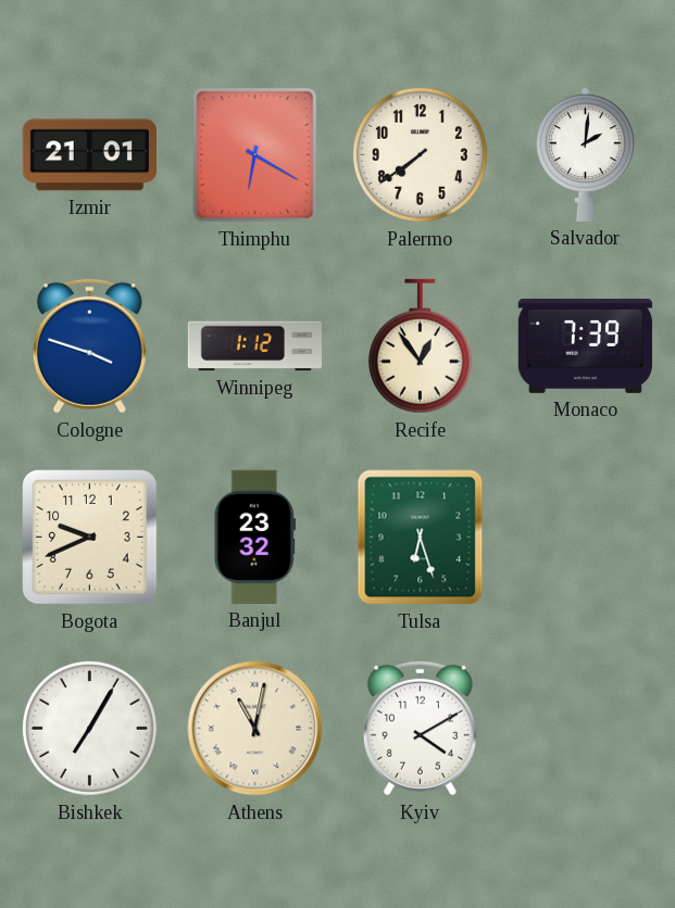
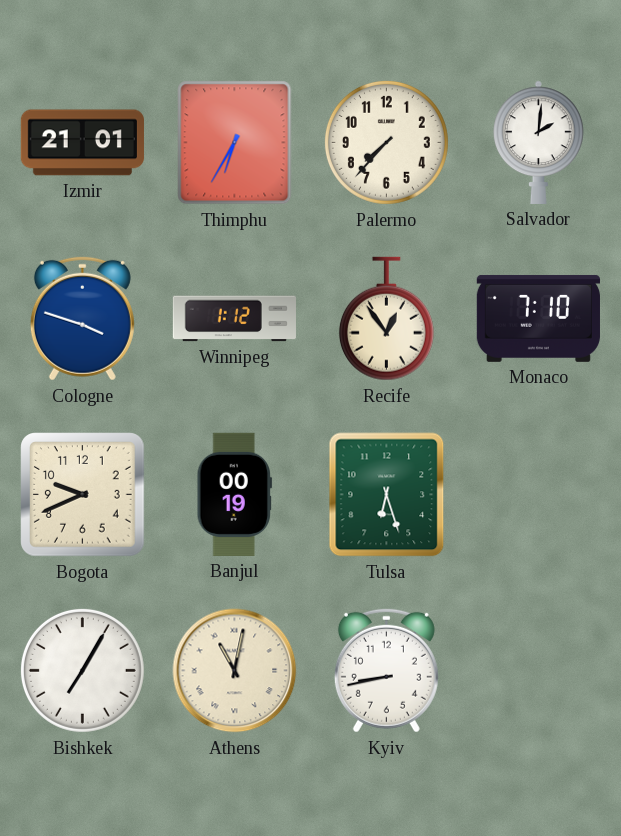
Thimphu: 6:20 -> 6:35
Palermo: 7:39 -> 7:37
Monaco: 7:39 -> 7:10
Banjul: 23:32 -> 00:19
Kyiv: 4:10 -> 8:43
